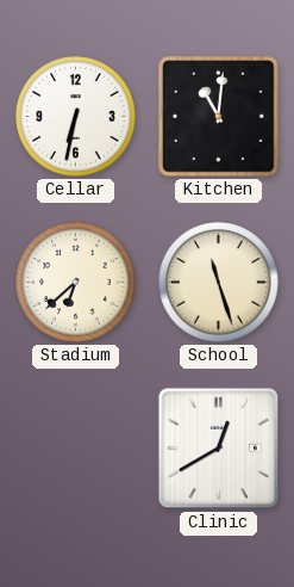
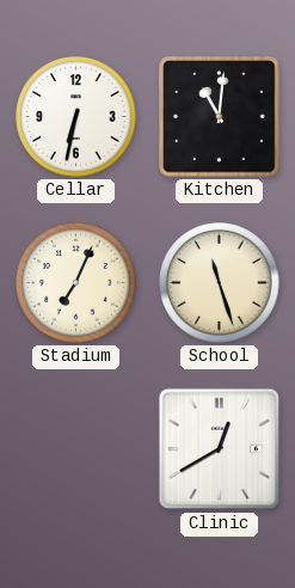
Stadium: 6:38 -> 7:04
